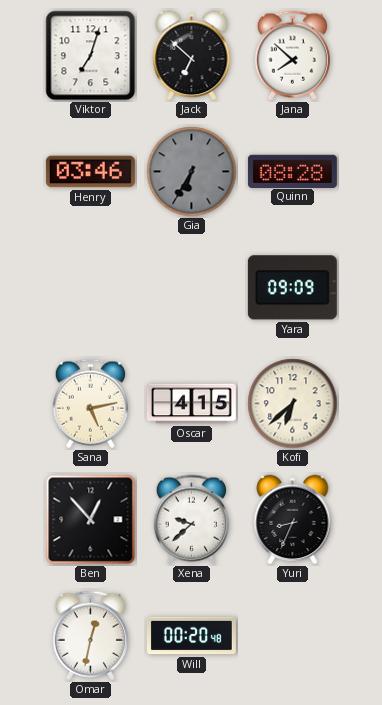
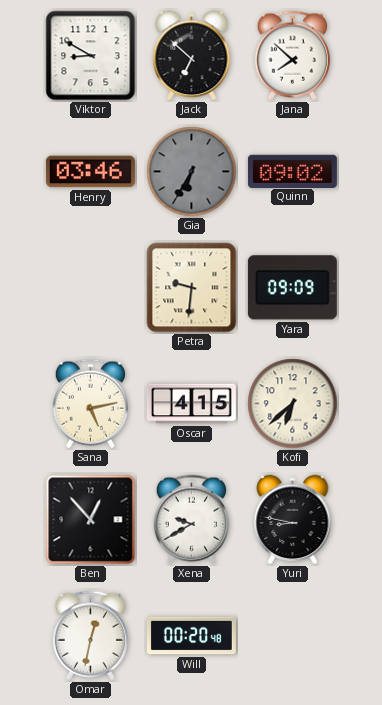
Viktor: 7:03 -> 8:50
Quinn: 08:28 -> 09:02
Petra: none -> 9:31
Xena: 9:38 -> 9:40
Yuri: 8:34 -> 8:47
